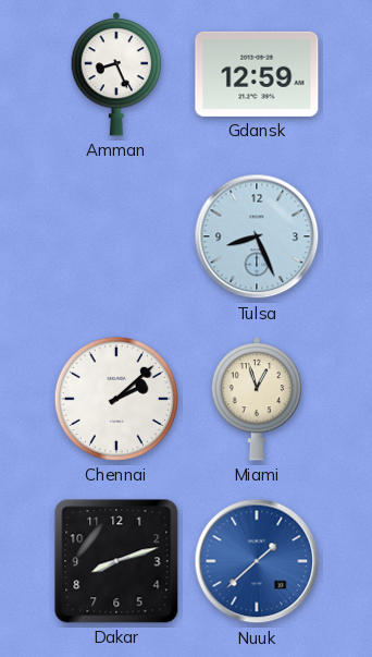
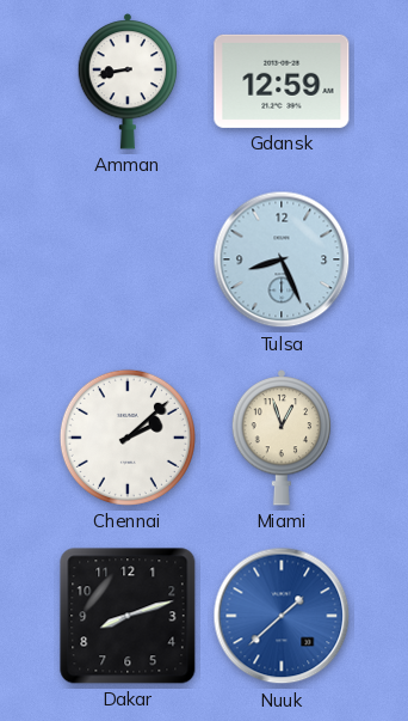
Amman: 8:26 -> 8:43
